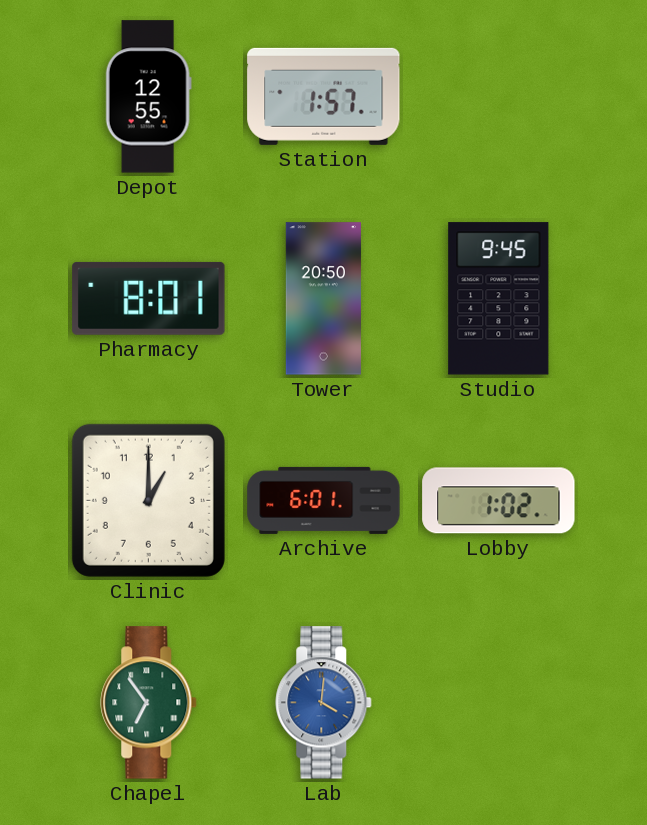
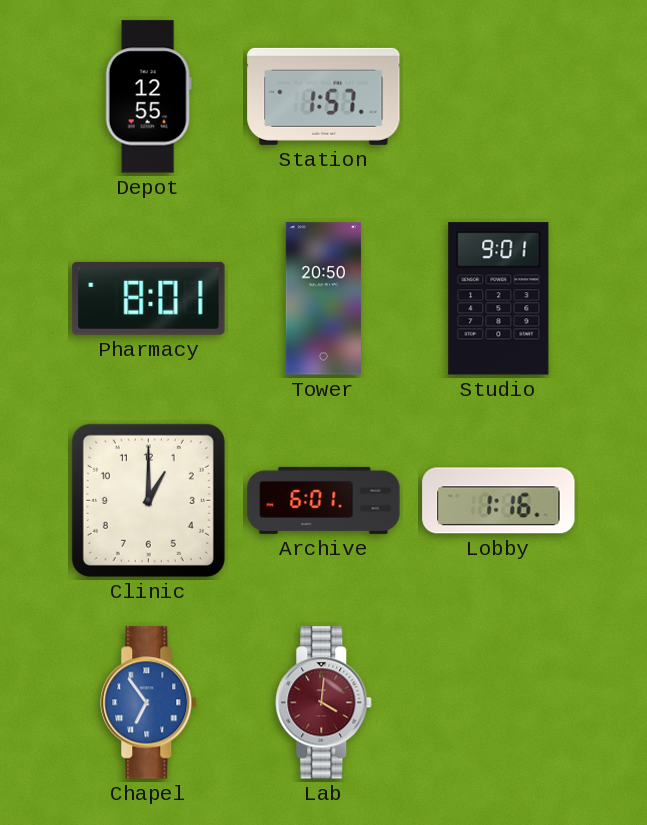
Studio: 9:45 -> 9:01
Lobby: 1:02 -> 1:16
Chapel dial: green -> blue
Lab dial: blue -> burgundy
